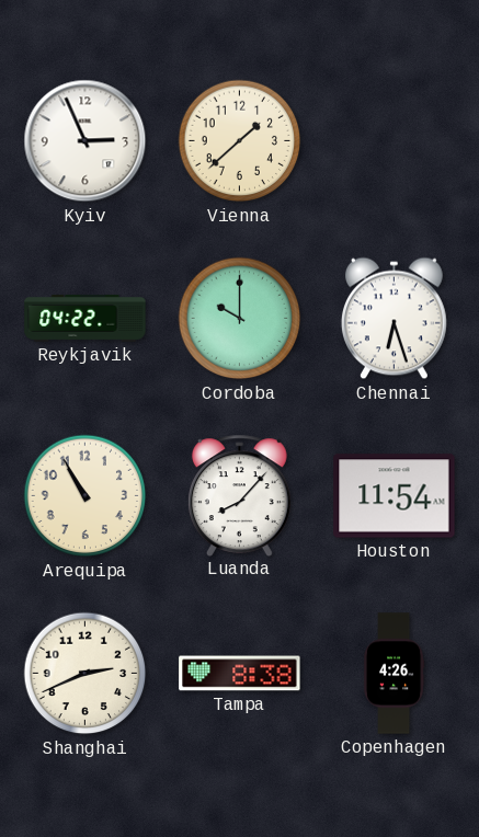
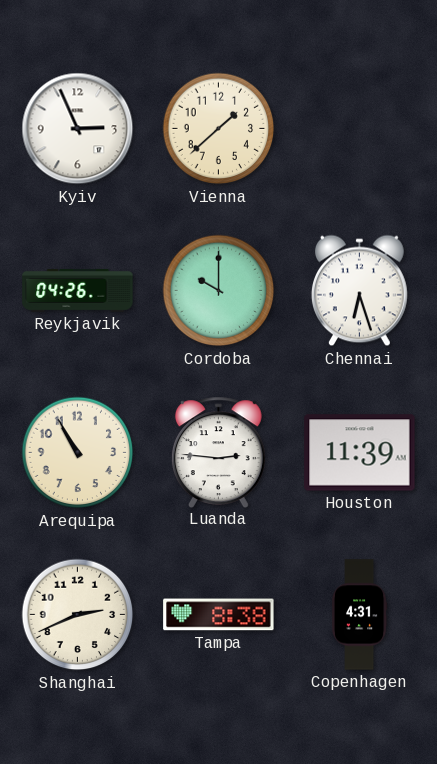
Reykjavik: 04:22 -> 04:26
Luanda: 8:07 -> 2:46
Houston: 11:54 -> 11:39
Copenhagen: 4:26 -> 4:31
